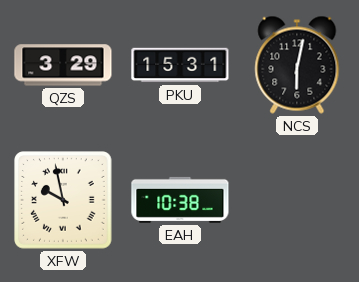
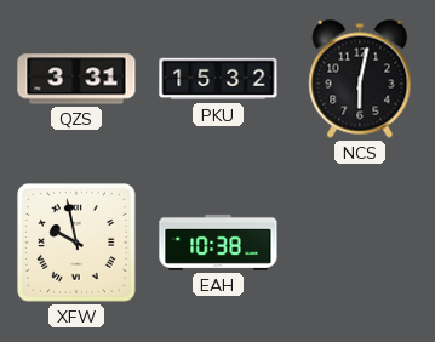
QZS: 3:29 -> 3:31
PKU: 15:31 -> 15:32
